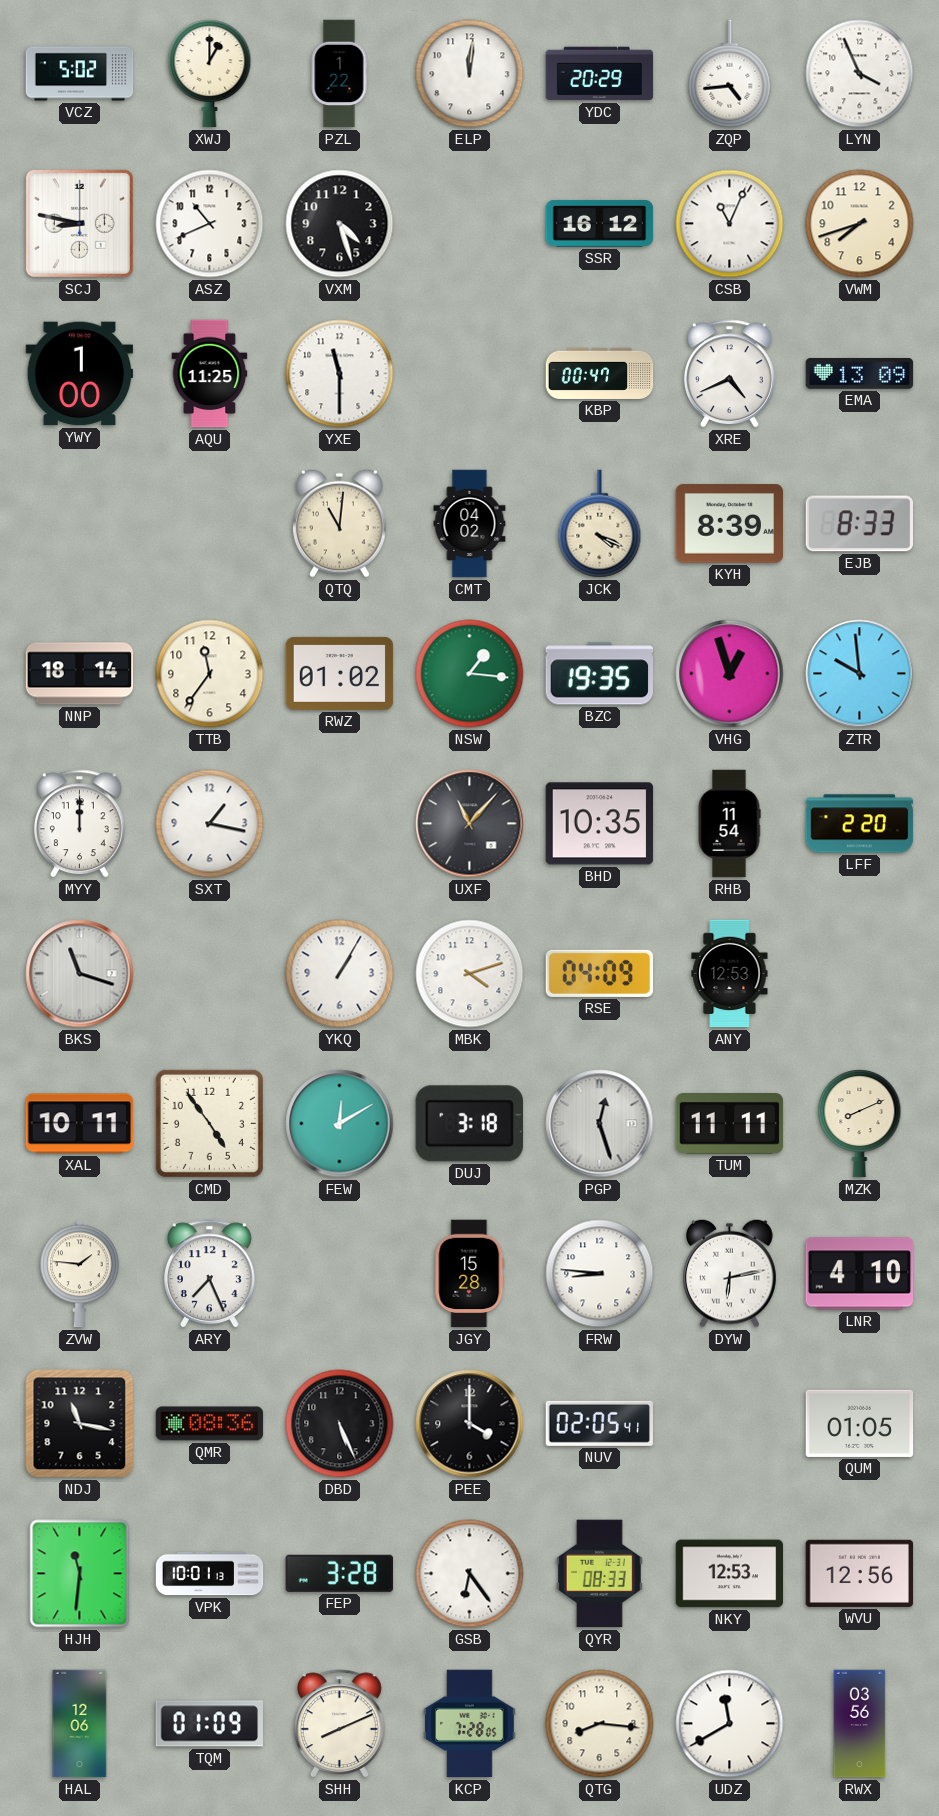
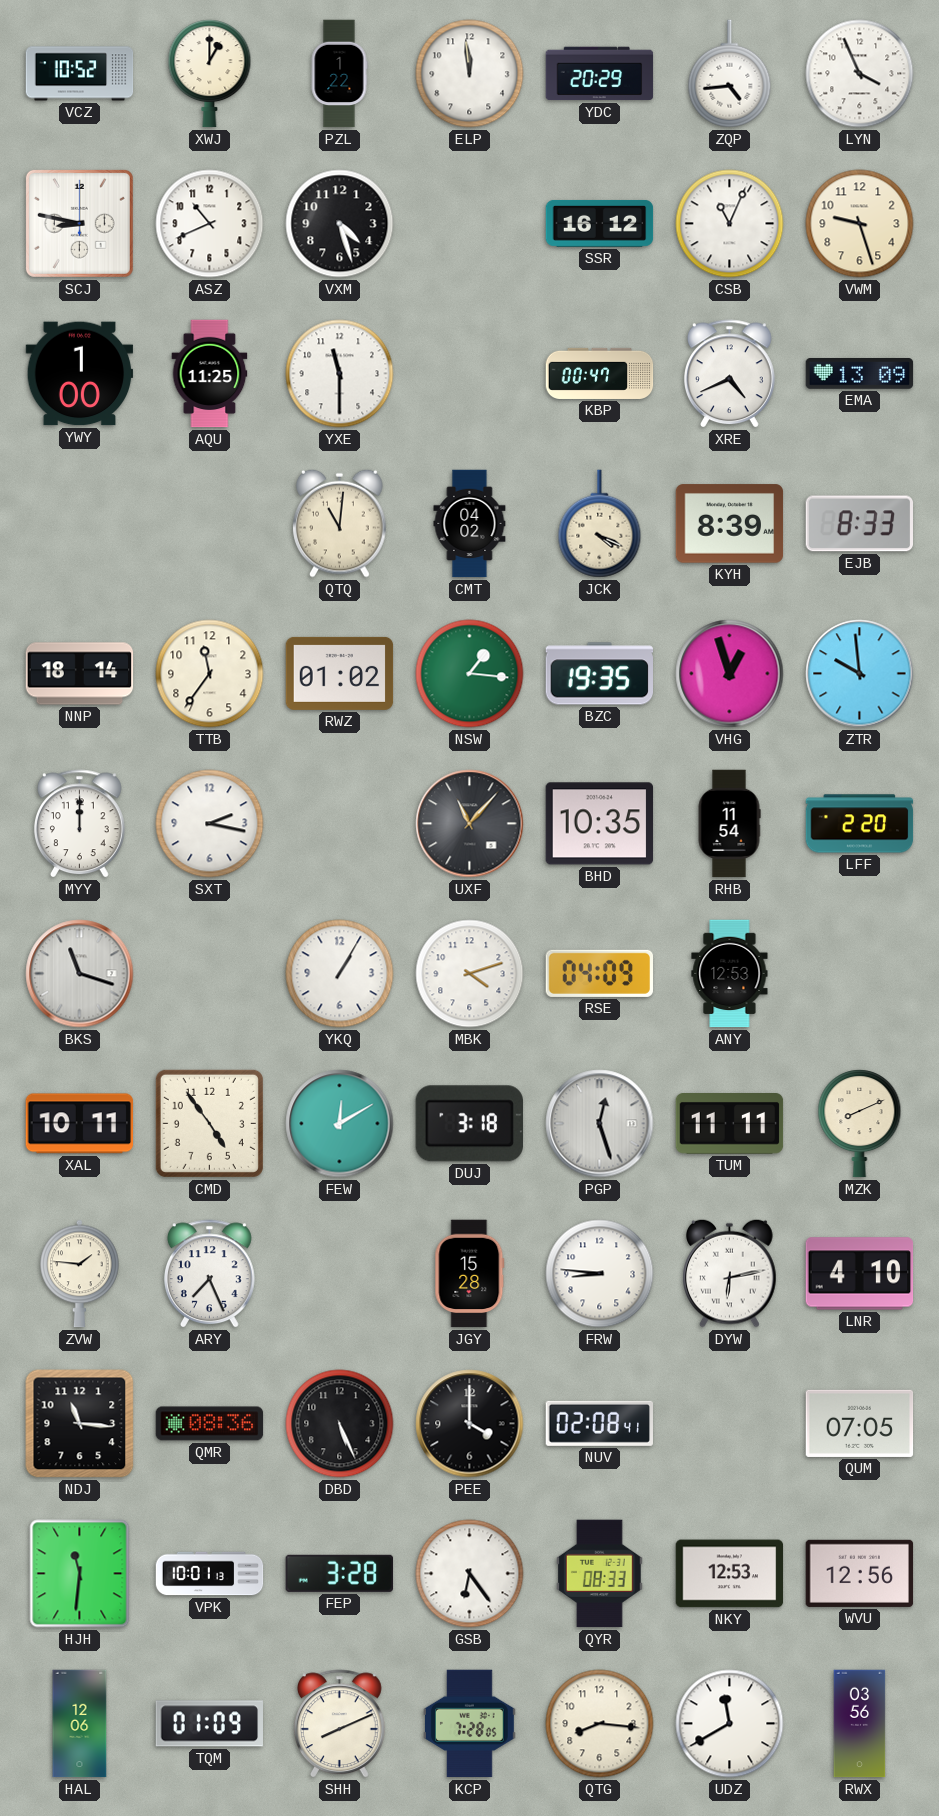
VCZ: 5:02 -> 10:52
ELP: 12:01 -> 11:59
VWM: 7:42 -> 9:27
SXT: 1:17 -> 2:17
NDJ: 11:17 -> 11:16
NUV: 02:05 -> 02:08
QUM: 01:05 -> 07:05
